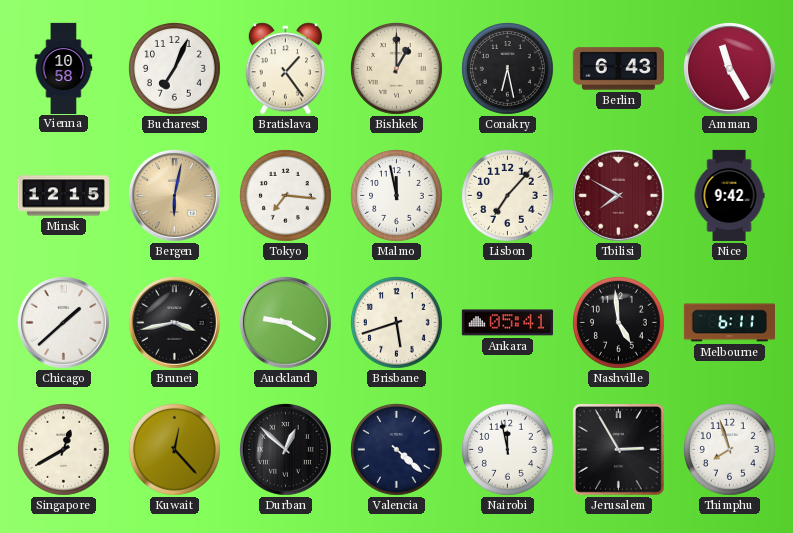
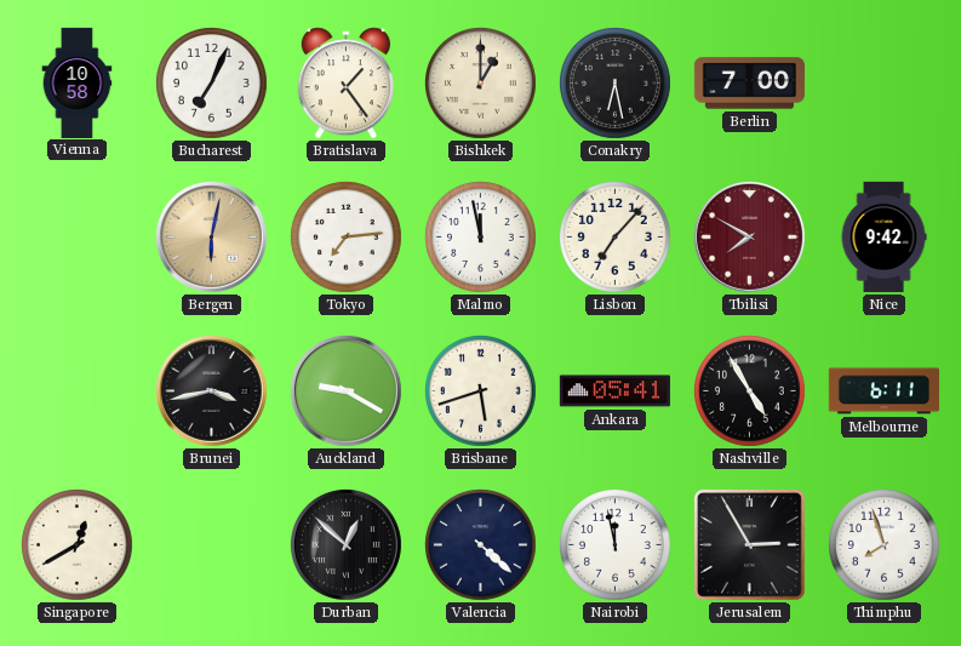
Berlin: 6:43 -> 7:00
Amman: 11:25 -> none
Minsk: 12:15 -> none
Tokyo: 7:16 -> 7:14
Chicago: 1:38 -> none
Nashville: 4:59 -> 4:55
Kuwait: 12:23 -> none
